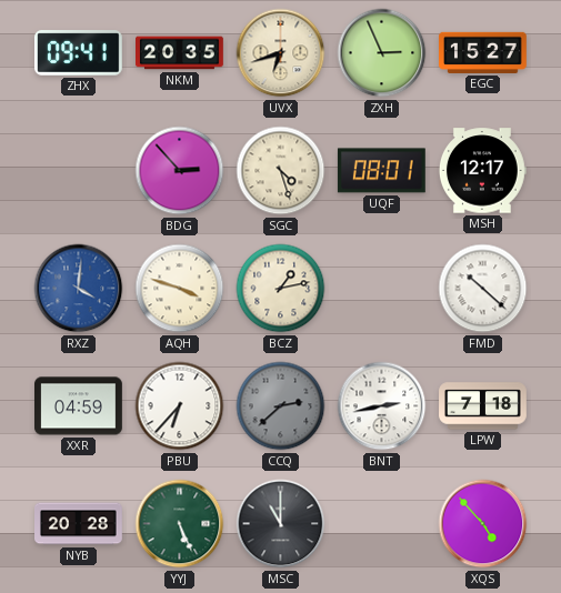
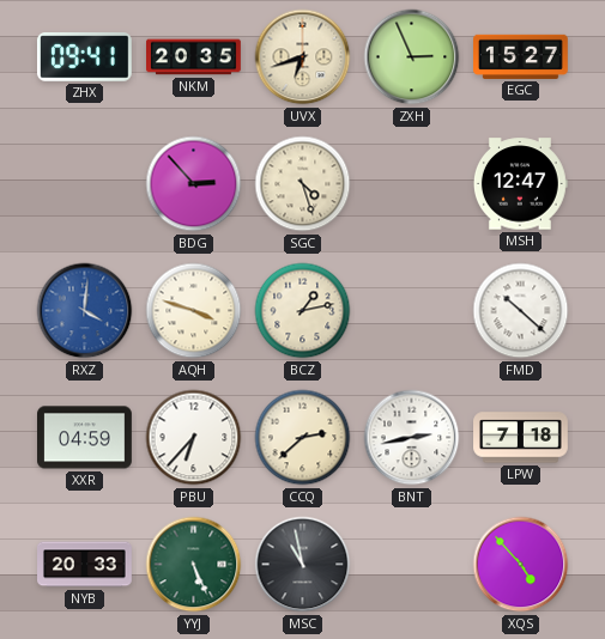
UQF: 08:01 -> none
MSH: 12:17 -> 12:47
CCQ dial: grey -> cream
NYB: 20:28 -> 20:33
MSC: 11:00 -> 10:58
